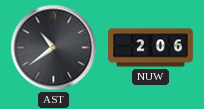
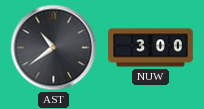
NUW: 2:06 -> 3:00
